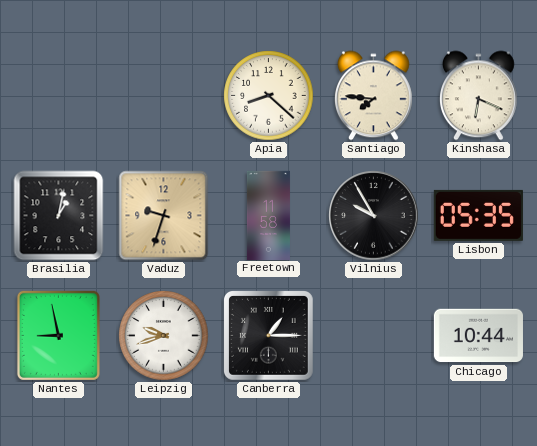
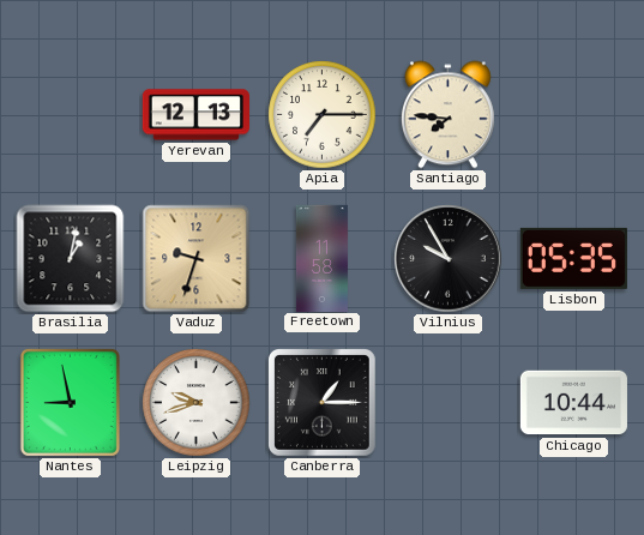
Yerevan: none -> 12:13
Apia: 8:22 -> 7:15
Kinshasa: 6:19 -> none
